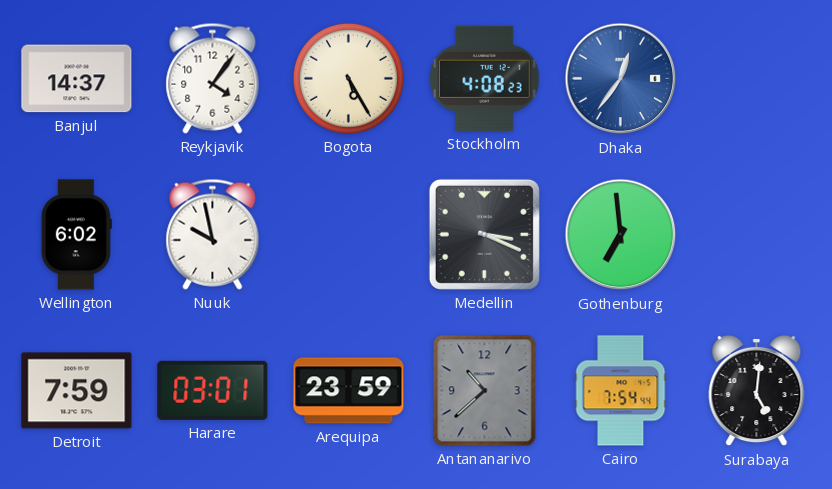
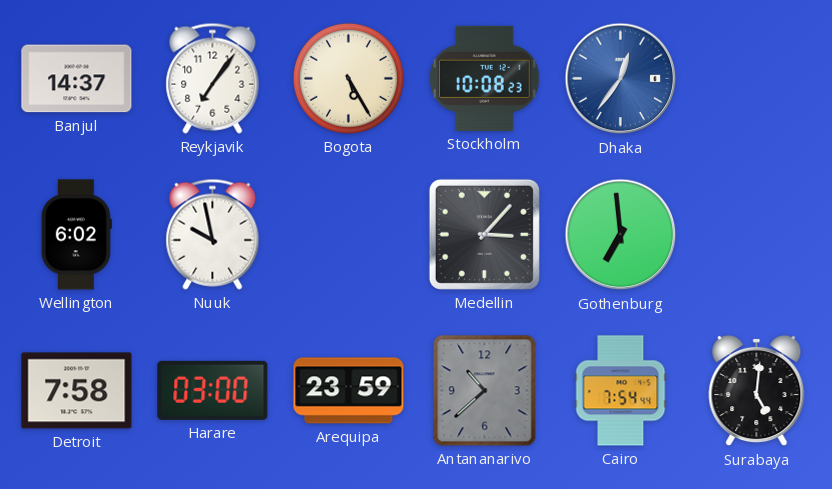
Reykjavik: 4:06 -> 7:06
Stockholm: 4:08 -> 10:08
Medellin: 3:19 -> 3:07
Detroit: 7:59 -> 7:58
Harare: 03:01 -> 03:00
